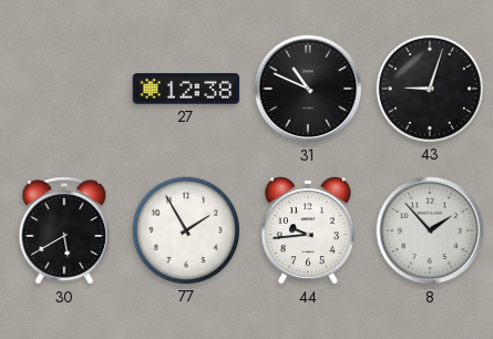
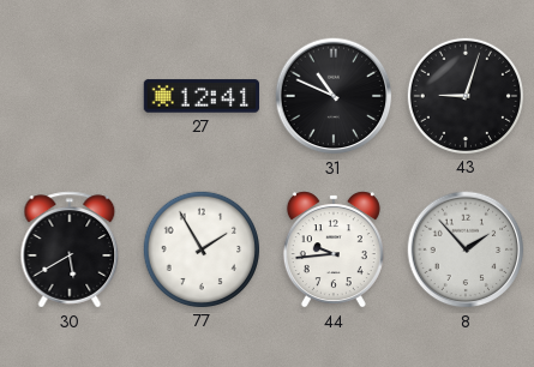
27: 12:38 -> 12:41
